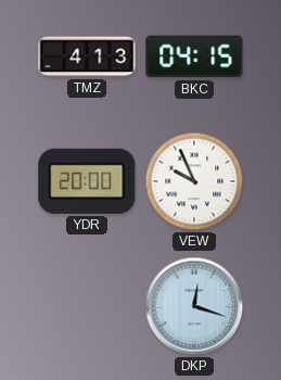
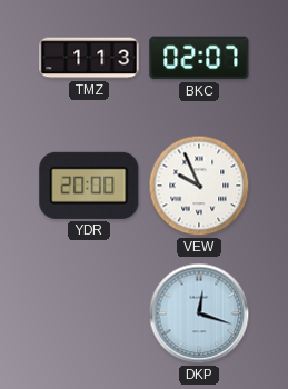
TMZ: 4:13 -> 1:13
BKC: 04:15 -> 02:07
